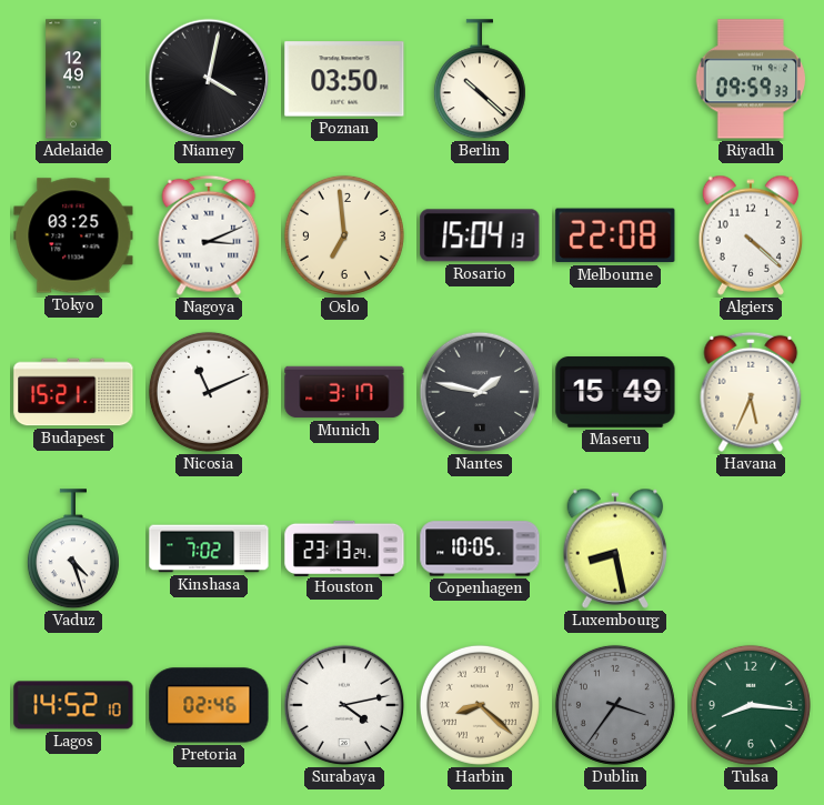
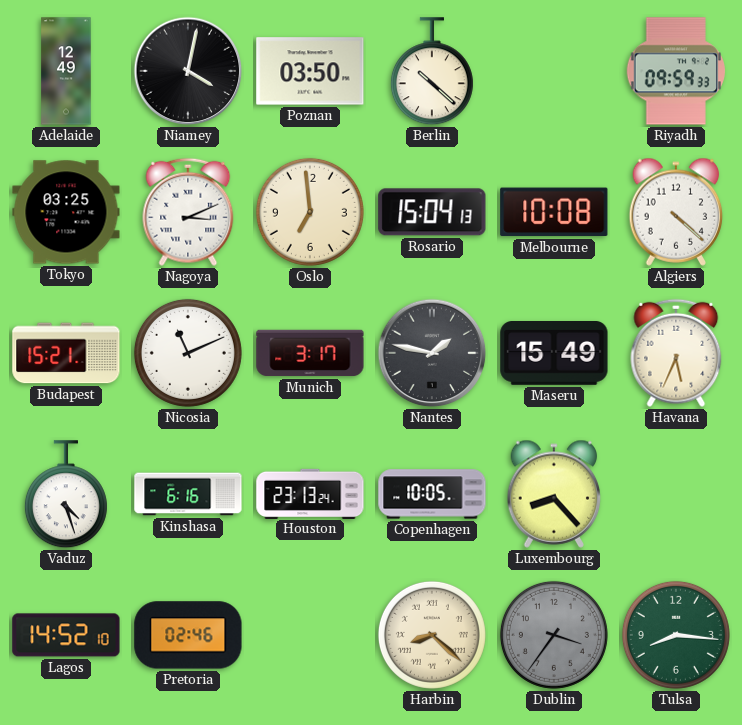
Melbourne: 22:08 -> 10:08
Kinshasa: 7:02 -> 6:16
Luxembourg: 8:28 -> 8:23
Surabaya: 4:13 -> none
